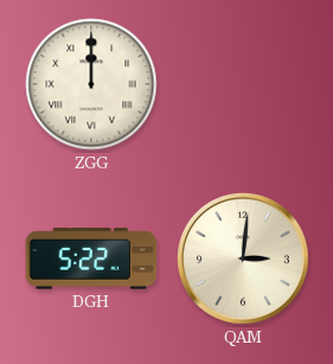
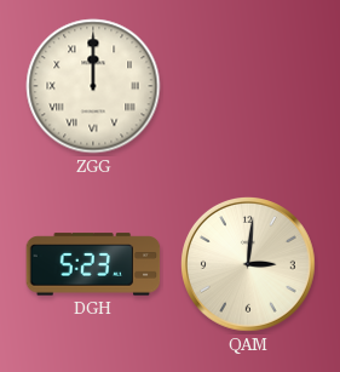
DGH: 5:22 -> 5:23
